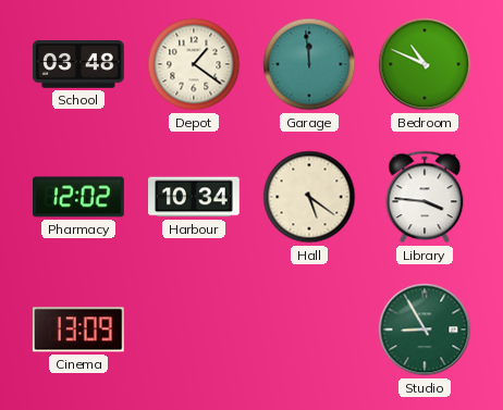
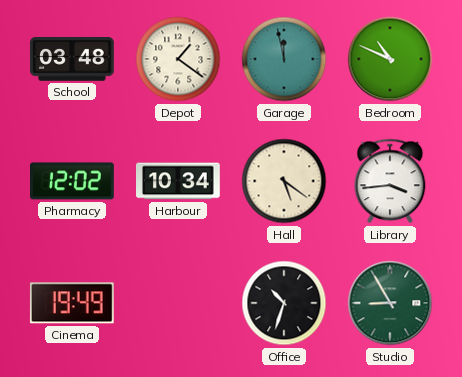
Garage: 11:59 -> 11:58
Library: 3:46 -> 3:44
Cinema: 13:09 -> 19:49
Office: none -> 10:33
